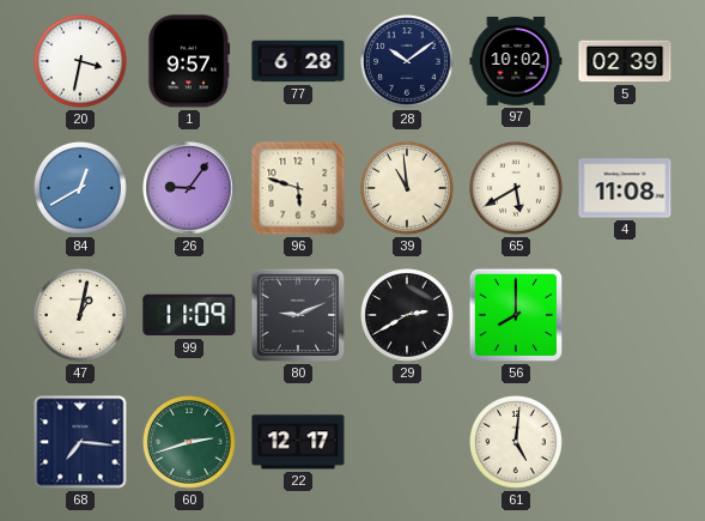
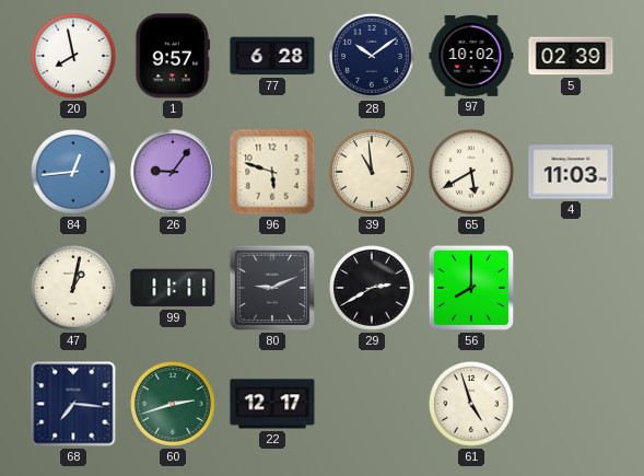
20: 3:32 -> 7:58
84: 12:40 -> 12:44
4: 11:08 -> 11:03
99: 11:09 -> 11:11
61: 5:01 -> 4:57
